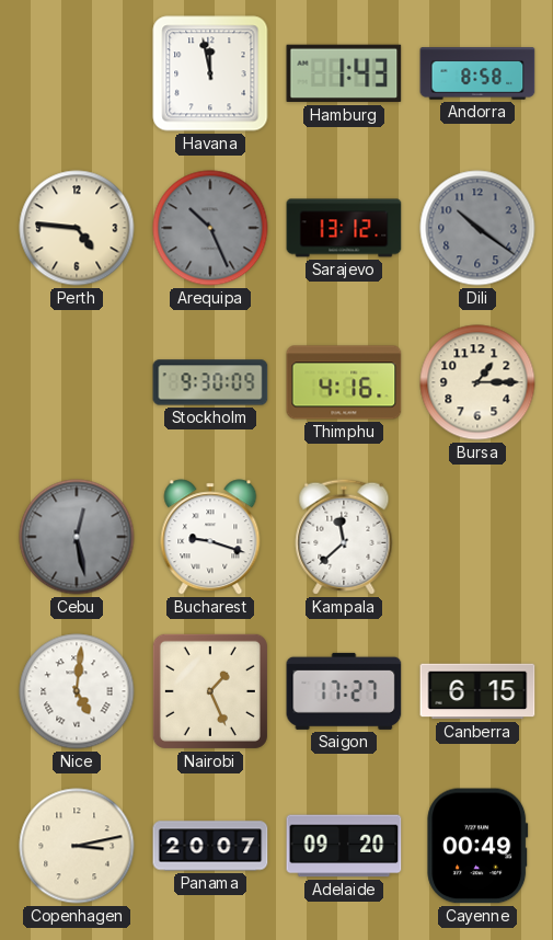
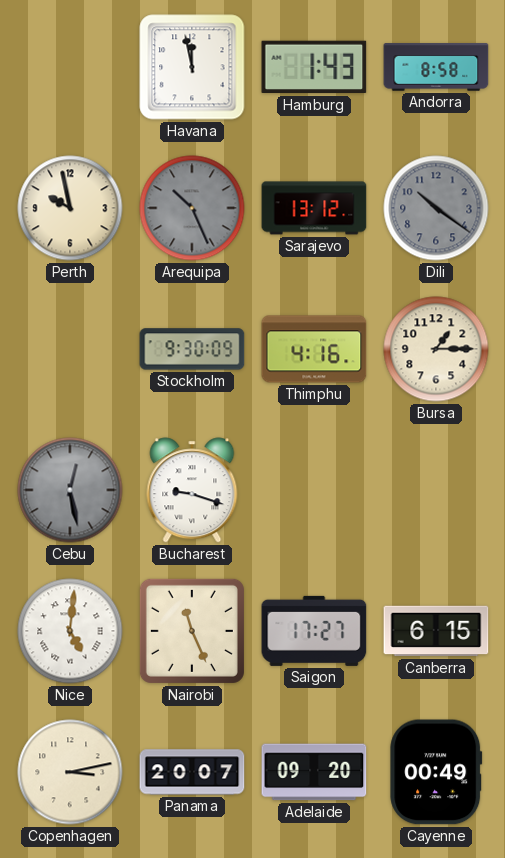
Perth: 4:46 -> 9:58
Kampala: 11:38 -> none
Nairobi: 1:26 -> 11:26
